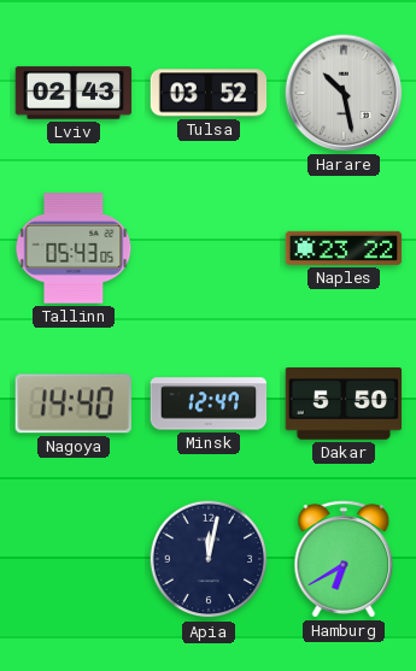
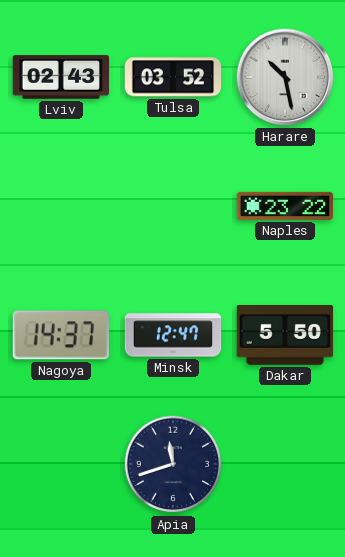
Tallinn: 05:43 -> none
Nagoya: 14:40 -> 14:37
Apia: 12:02 -> 11:42
Hamburg: 6:40 -> none
